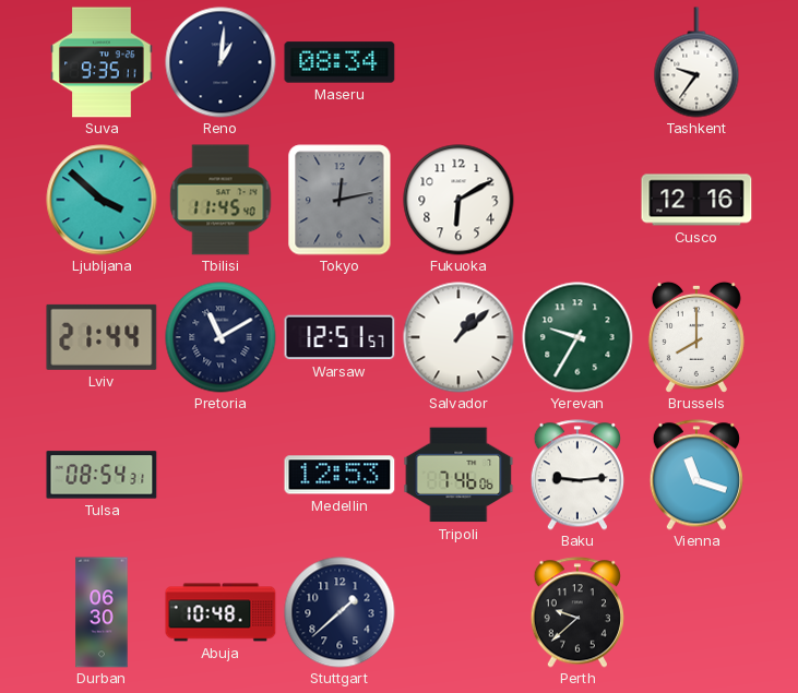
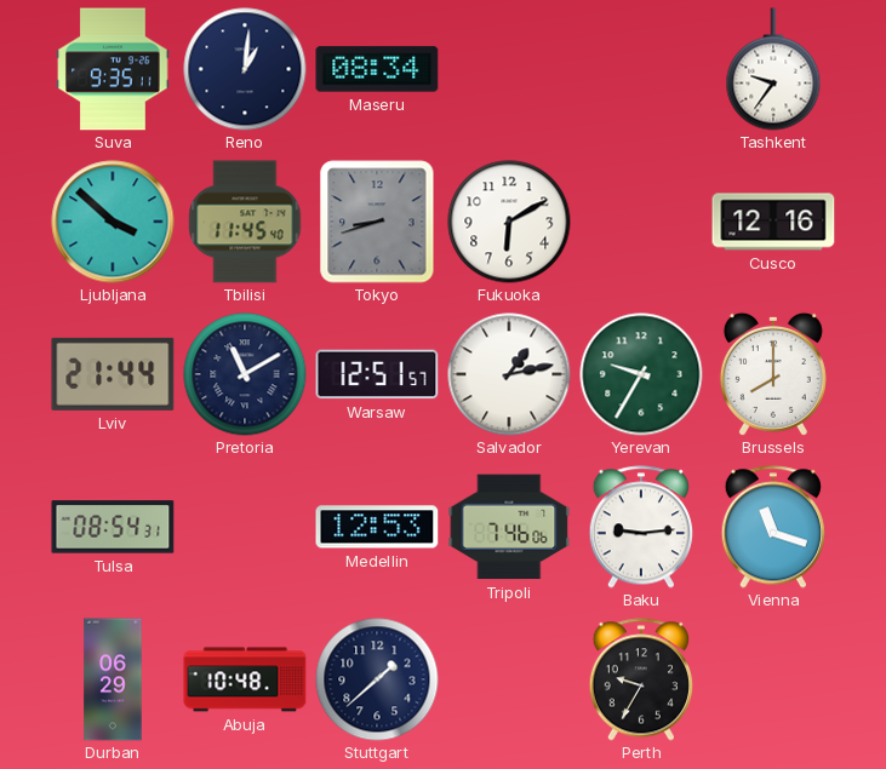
Tokyo: 12:13 -> 8:42
Salvador: 1:08 -> 1:13
Durban: 06:30 -> 06:29
Perth: 9:38 -> 9:35
